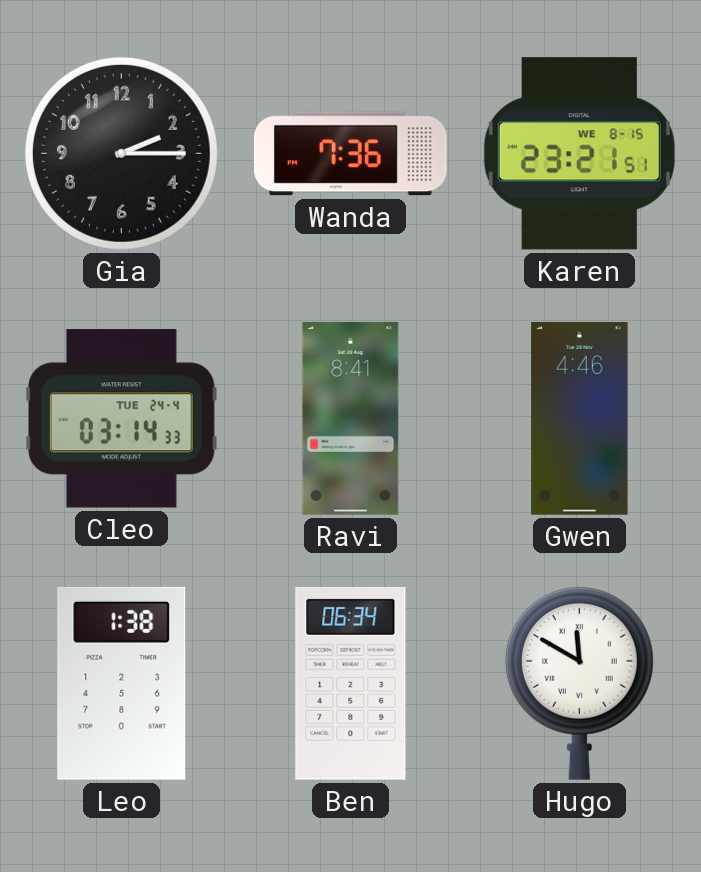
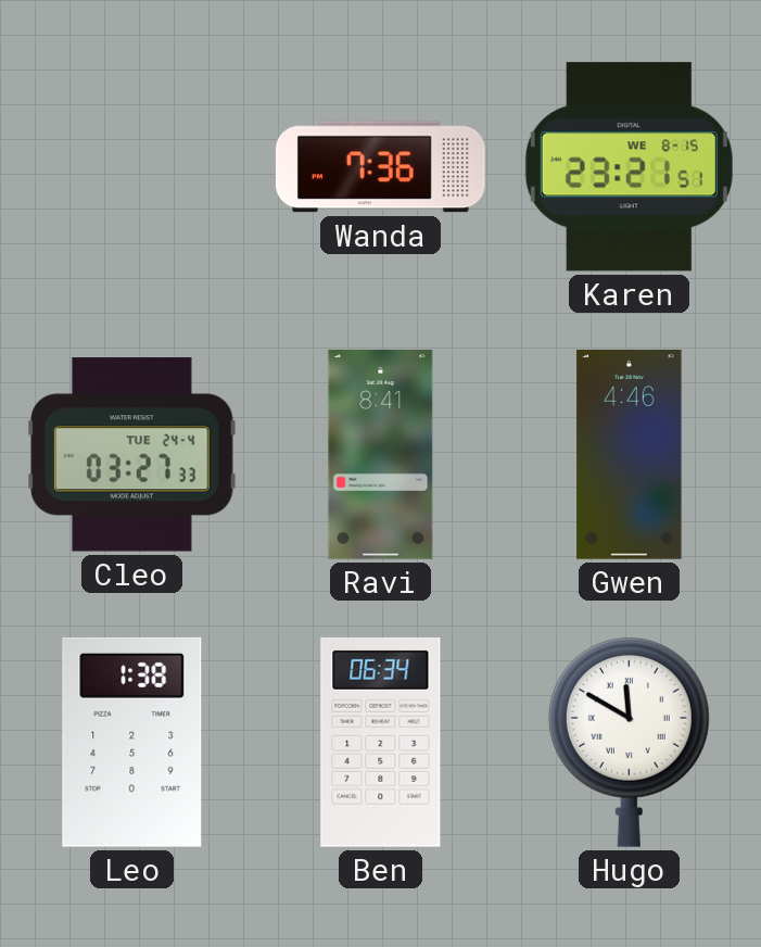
Gia: 2:15 -> none
Cleo: 03:14 -> 03:27
